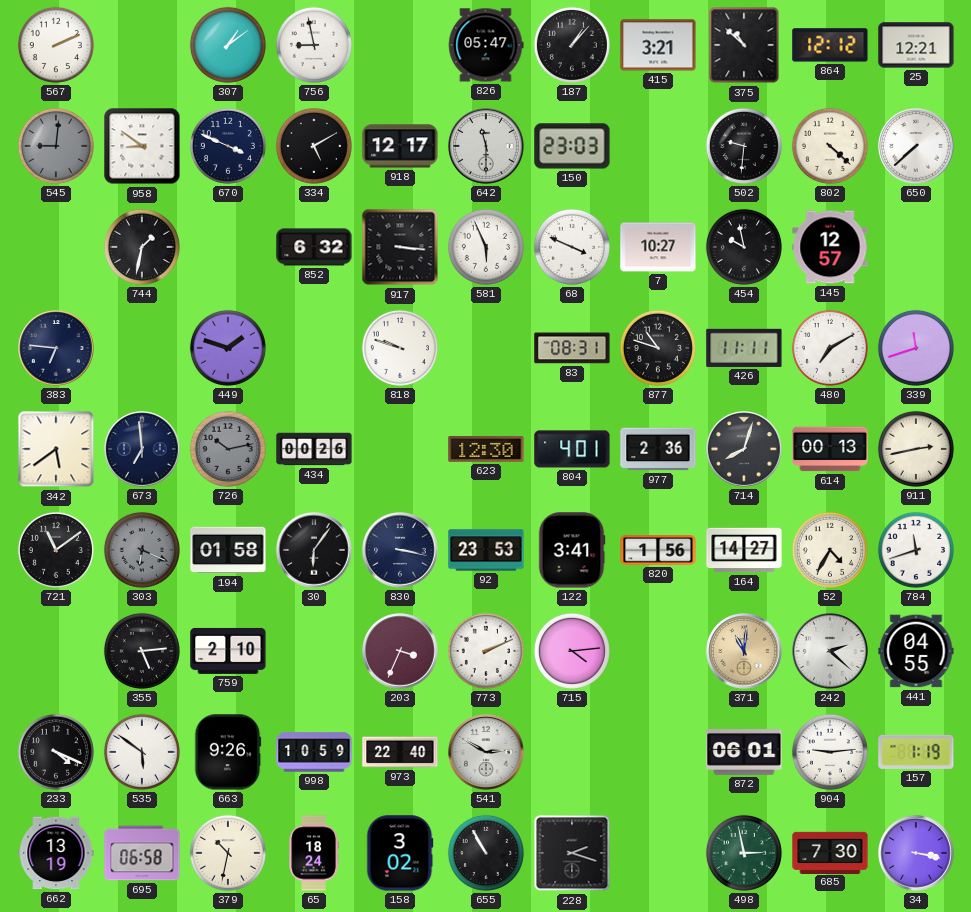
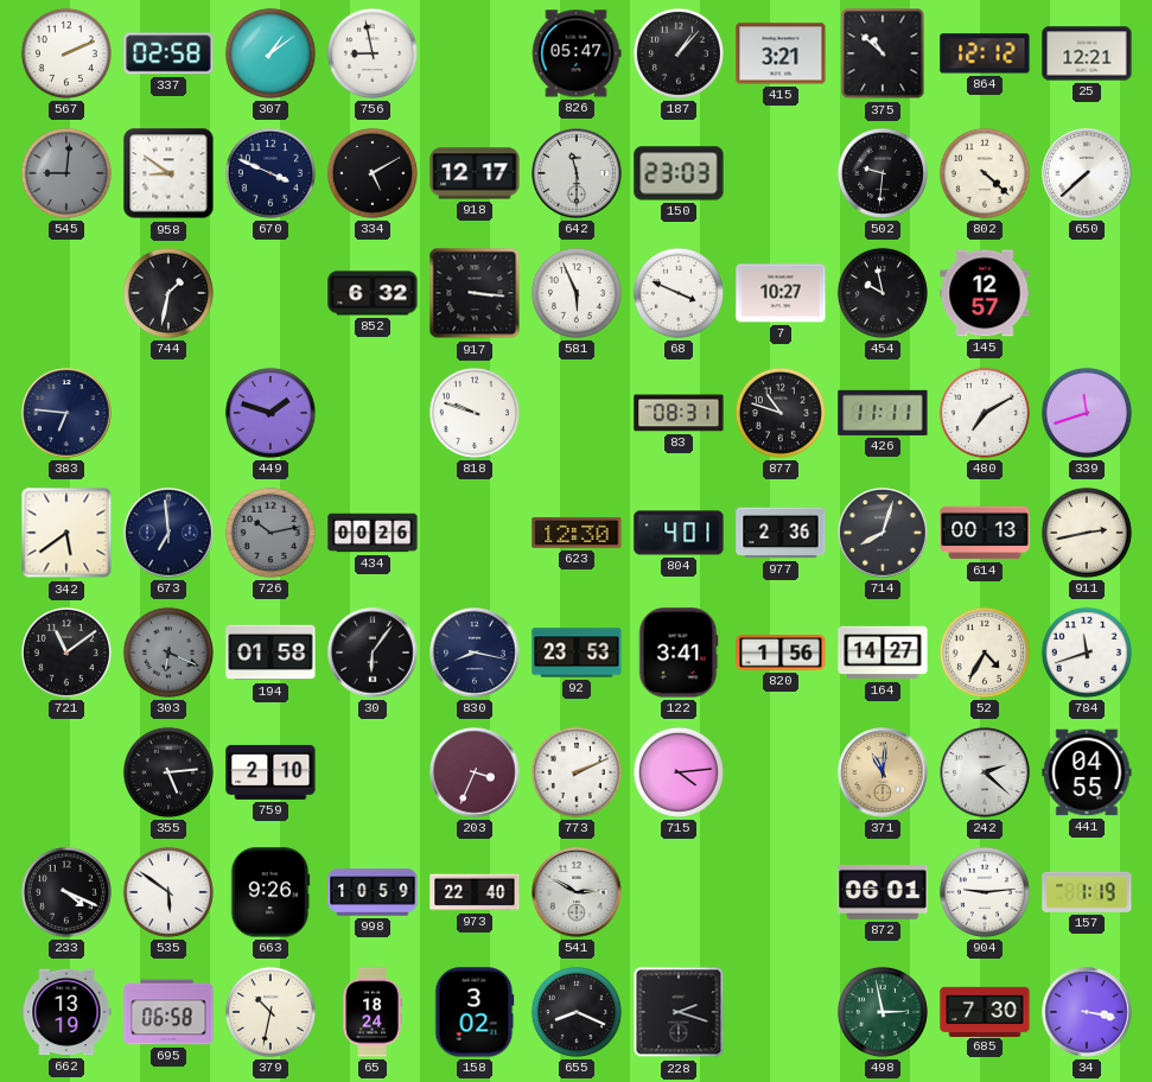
337: none -> 02:58
830: 3:17 -> 8:17
655: 10:55 -> 8:19
